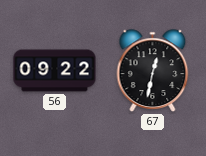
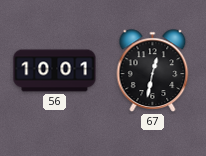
56: 09:22 -> 10:01
